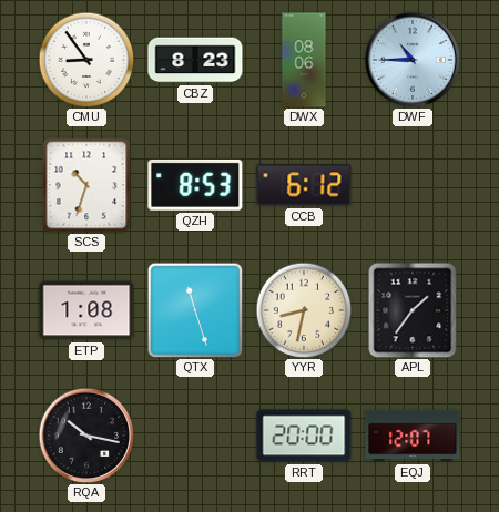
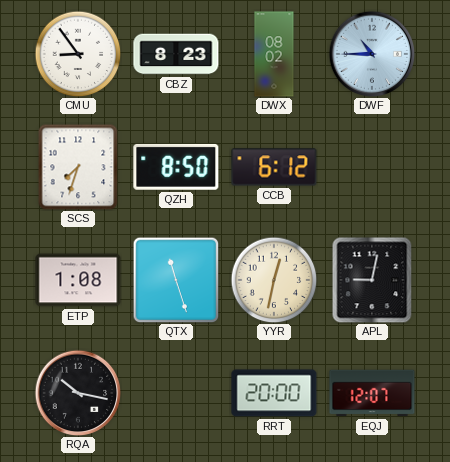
DWX: 08:06 -> 08:02
SCS: 10:33 -> 7:33
QZH: 8:53 -> 8:50
YYR: 8:32 -> 12:32
APL: 1:36 -> 9:02
